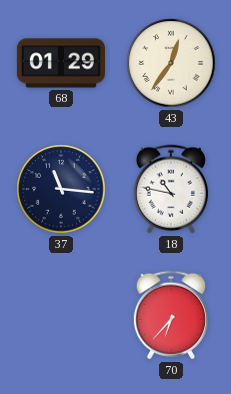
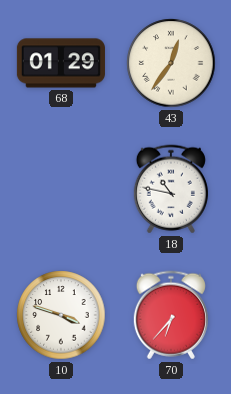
37: 11:16 -> none
10: none -> 3:48
